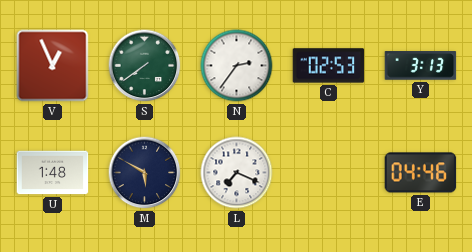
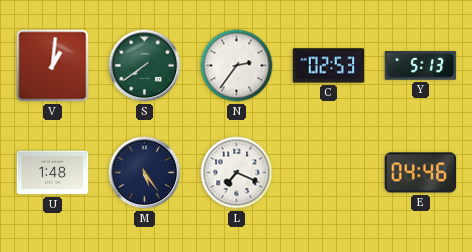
V: 12:56 -> 1:01
Y: 3:13 -> 5:13
M: 5:50 -> 5:24
